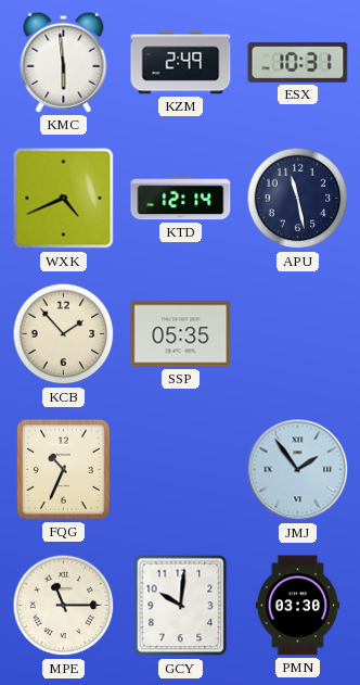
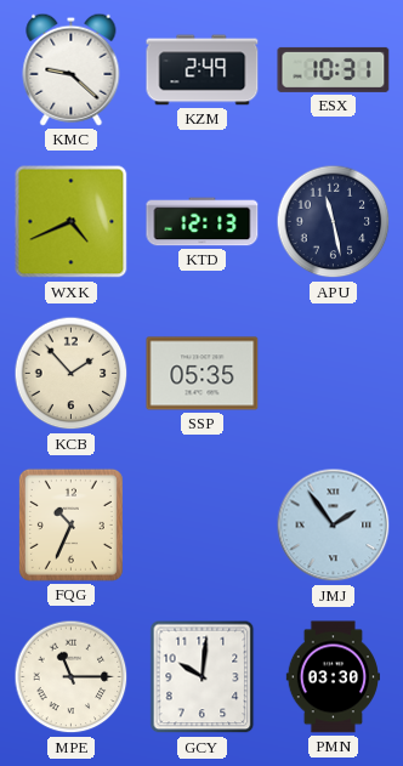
KMC: 5:59 -> 9:22
KTD: 12:14 -> 12:13
